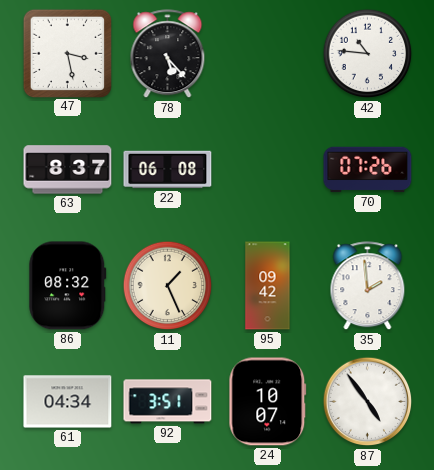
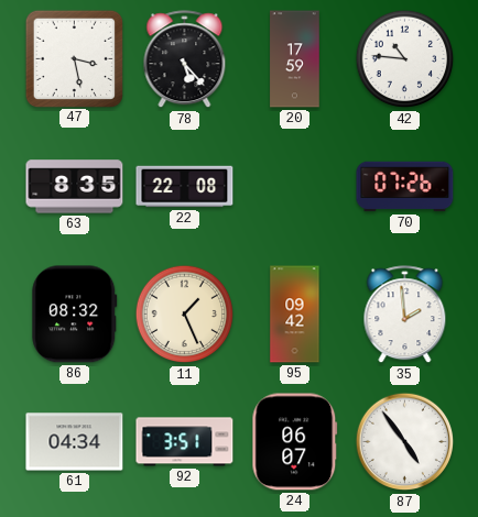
20: none -> 17:59
63: 8:37 -> 8:35
22: 06:08 -> 22:08
24: 10:07 -> 06:07
